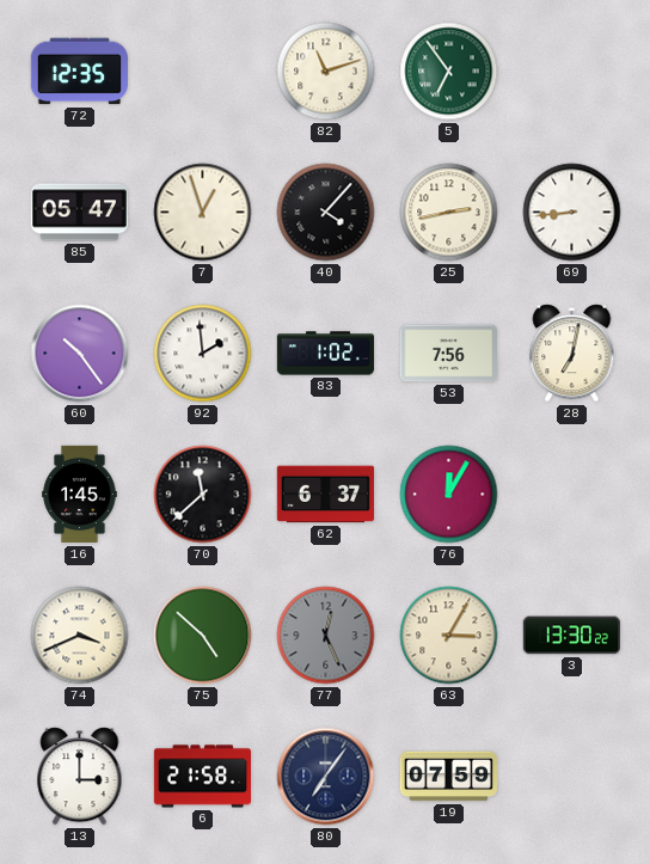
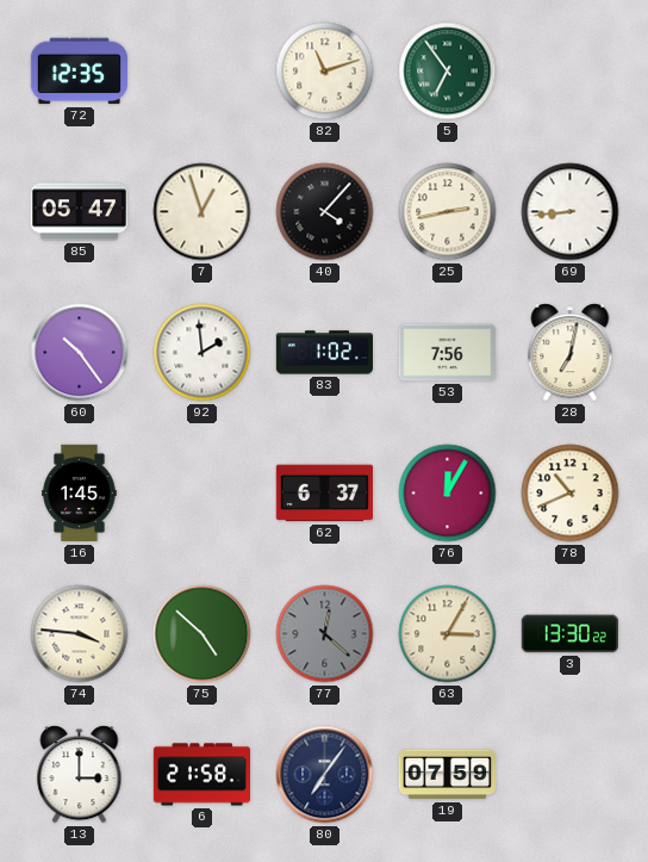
70: 11:38 -> none
78: none -> 10:41
74: 3:41 -> 3:46
77: 12:26 -> 12:22
